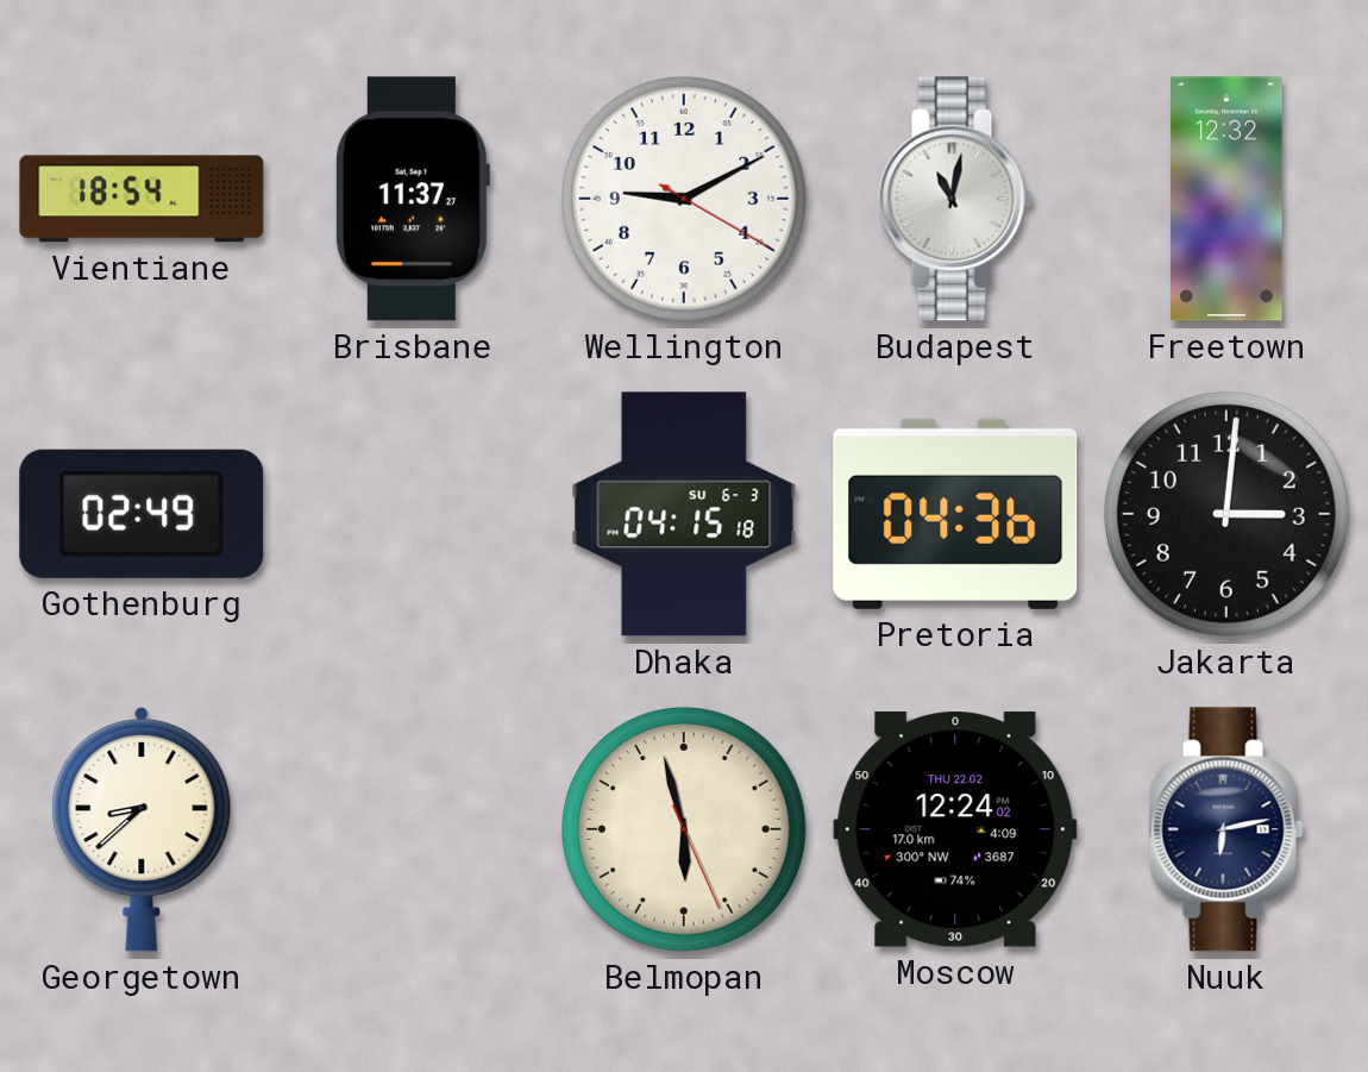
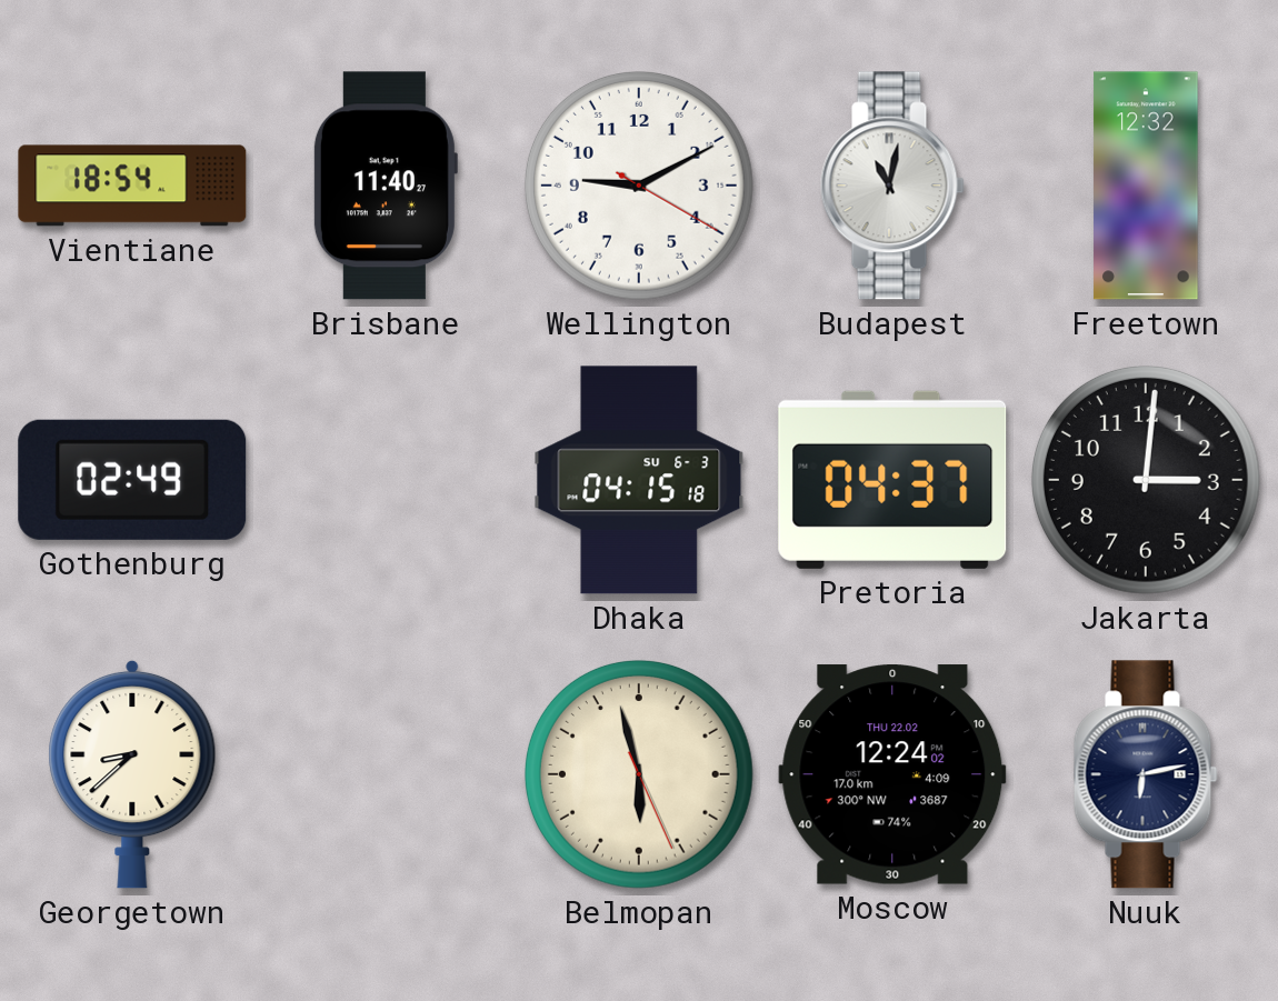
Brisbane: 11:37 -> 11:40
Pretoria: 04:36 -> 04:37
